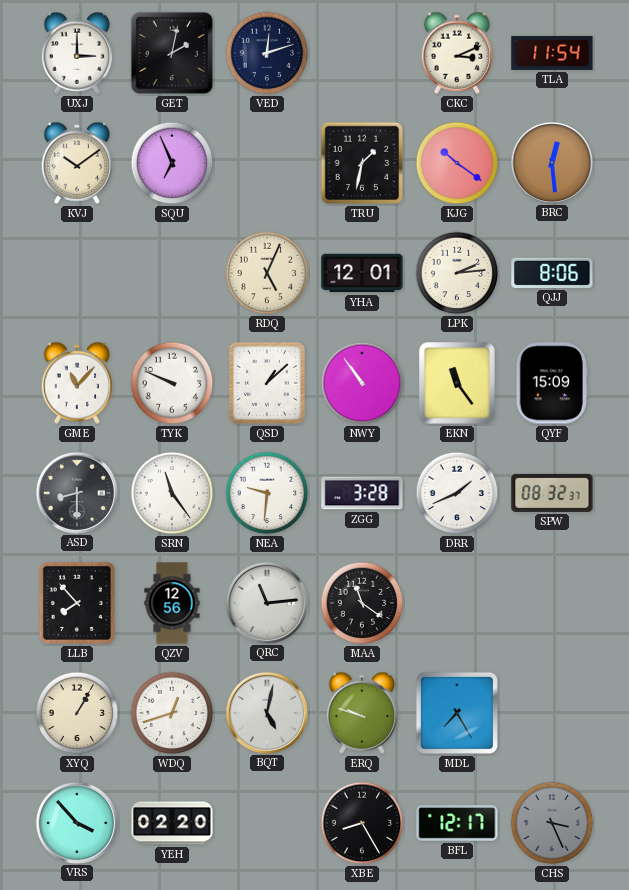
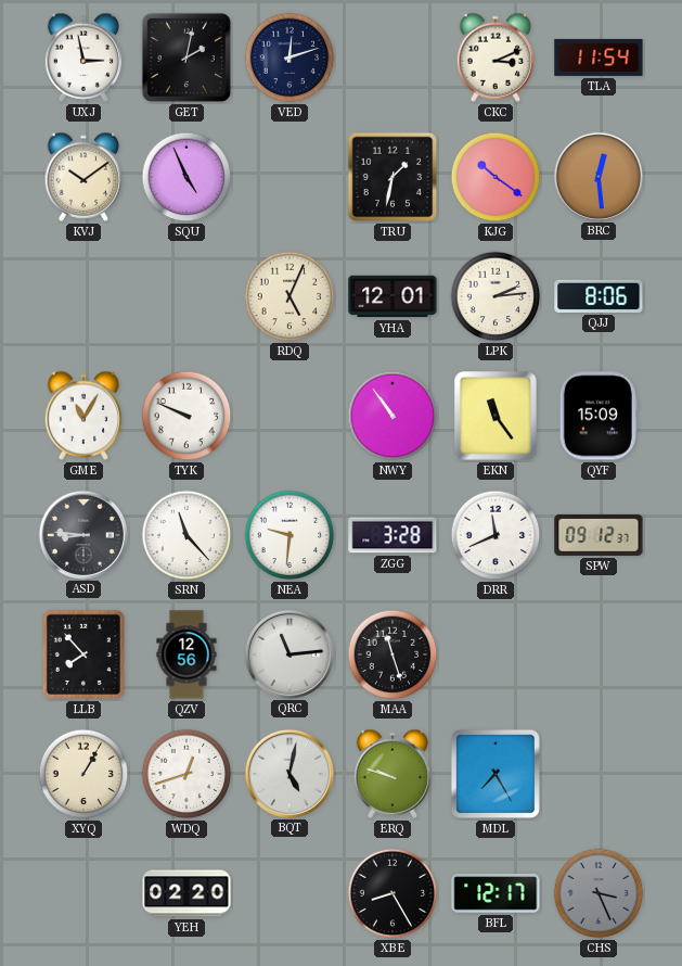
UXJ: 3:00 -> 2:58
SQU: 6:56 -> 4:56
GME: 11:07 -> 11:05
QSD: 1:08 -> none
ASD: 8:30 -> 8:46
SRN: 11:24 -> 11:23
DRR: 1:41 -> 11:41
SPW: 08:32 -> 09:12
MAA: 11:21 -> 11:27
VRS: 3:53 -> none
